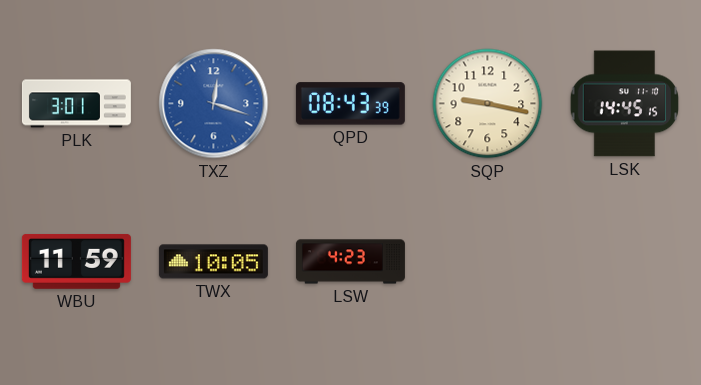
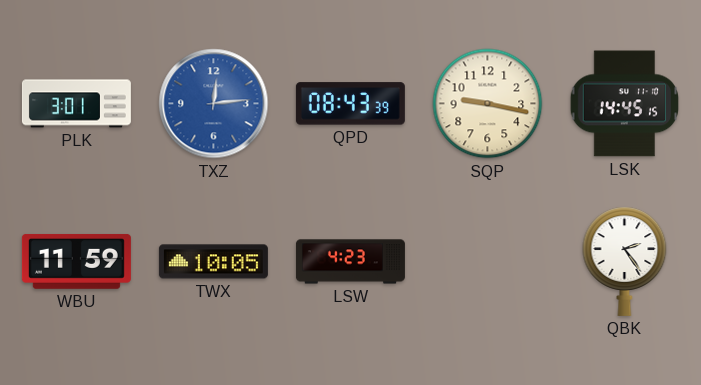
TXZ: 12:18 -> 12:14
QBK: none -> 2:24
